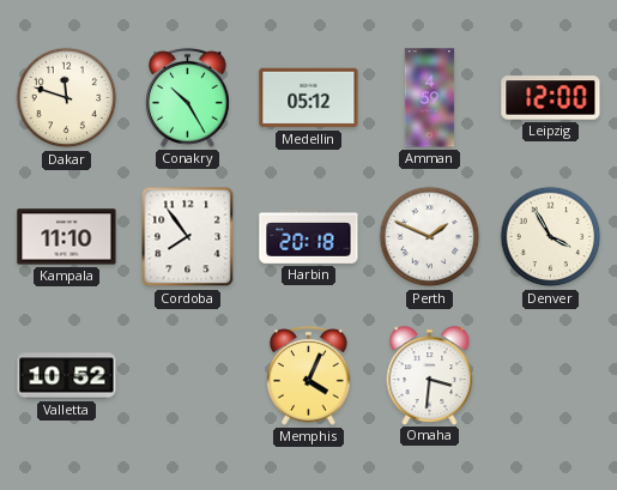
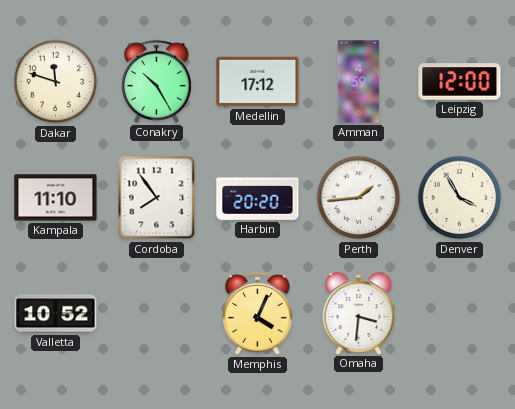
Medellin: 05:12 -> 17:12
Harbin: 20:18 -> 20:20
Perth: 1:49 -> 1:44
